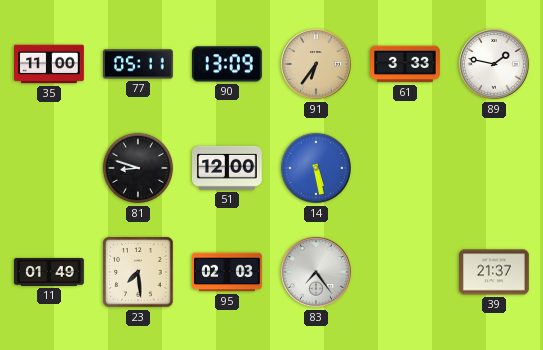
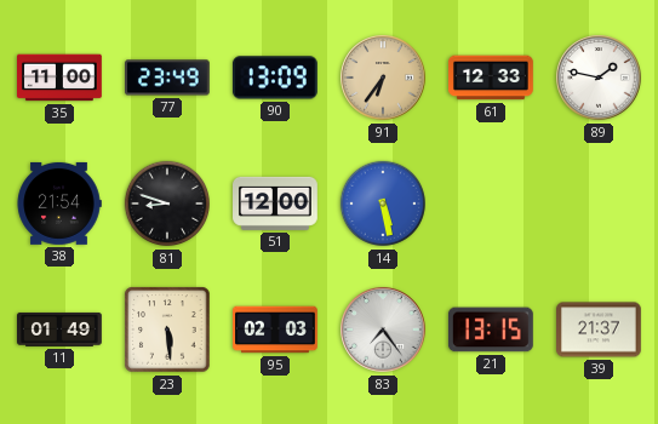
77: 05:11 -> 23:49
61: 3:33 -> 12:33
38: none -> 21:54
23: 7:29 -> 5:29
21: none -> 13:15
